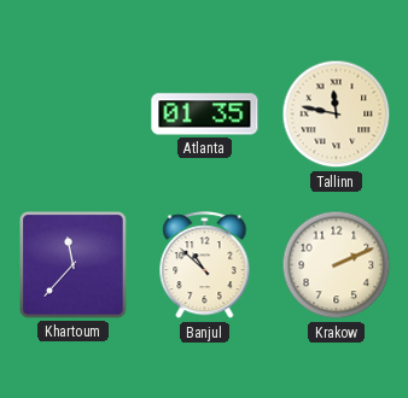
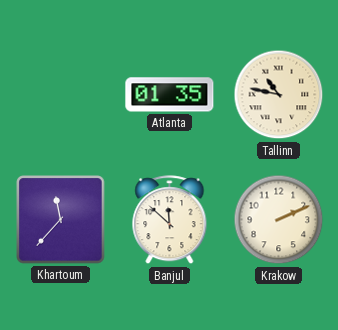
Tallinn: 11:47 -> 10:47
Banjul: 10:52 -> 11:52
